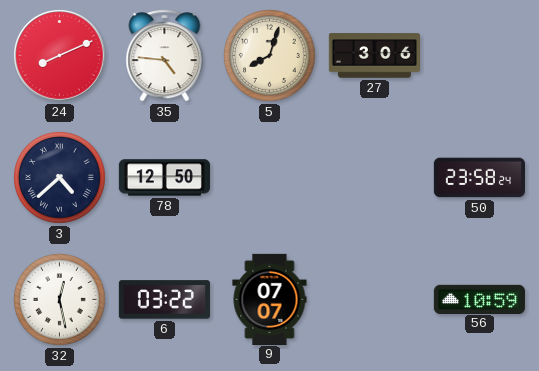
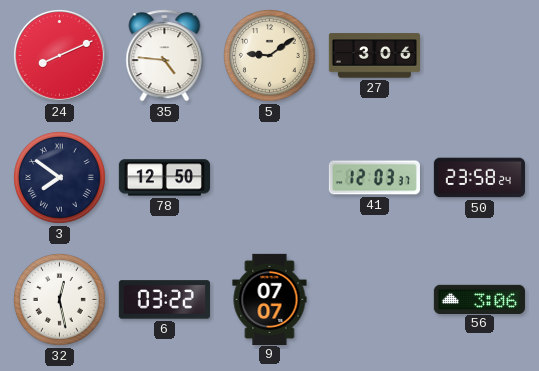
5: 8:03 -> 9:09
3: 4:38 -> 7:51
41: none -> 12:03
56: 10:59 -> 3:06
